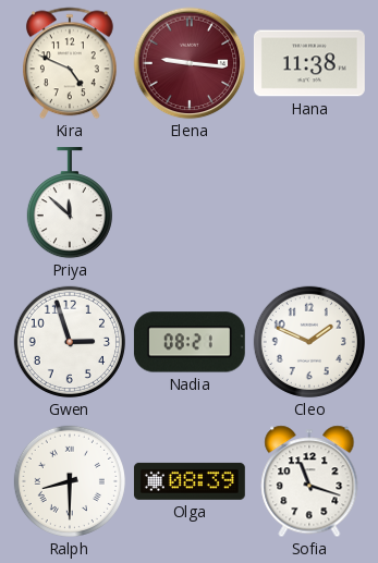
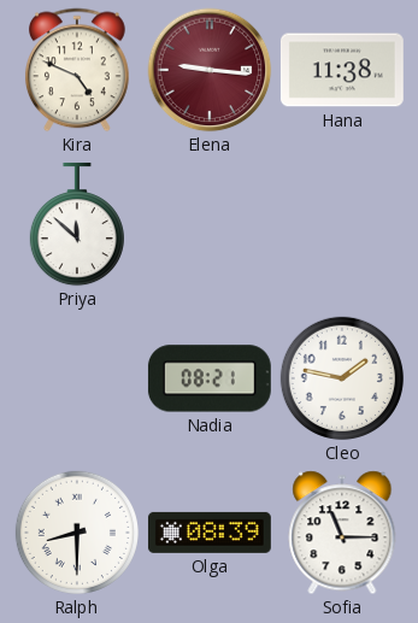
Gwen: 2:57 -> none
Cleo: 1:49 -> 1:47
Sofia: 11:18 -> 11:15
